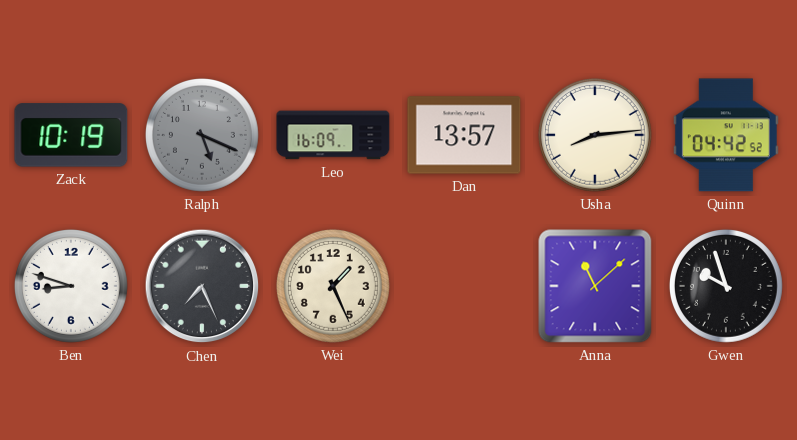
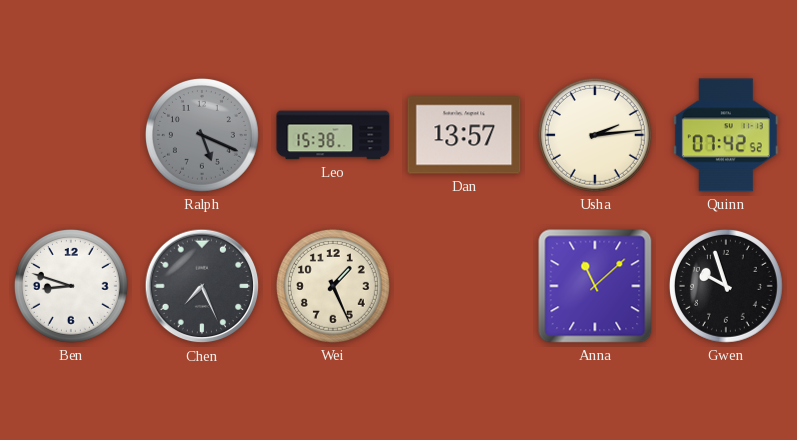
Zack: 10:19 -> none
Leo: 16:09 -> 15:38
Usha: 8:14 -> 2:14
Quinn: 04:42 -> 07:42
